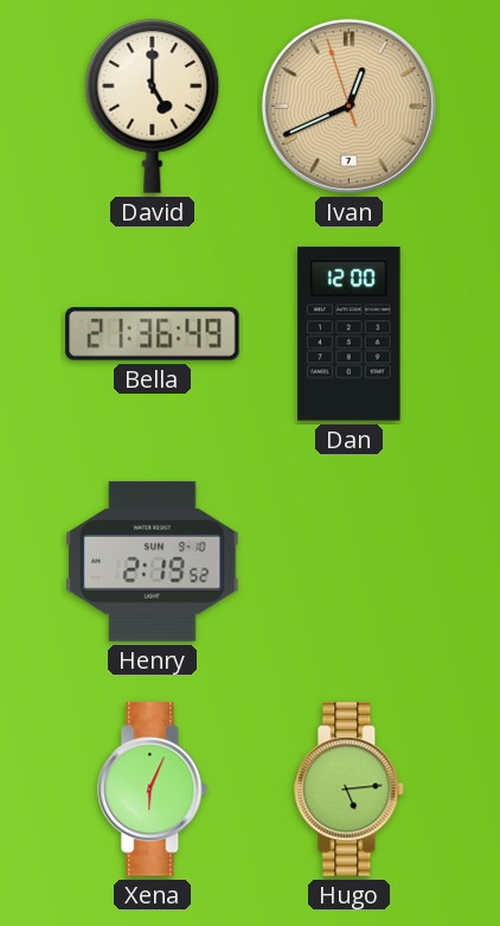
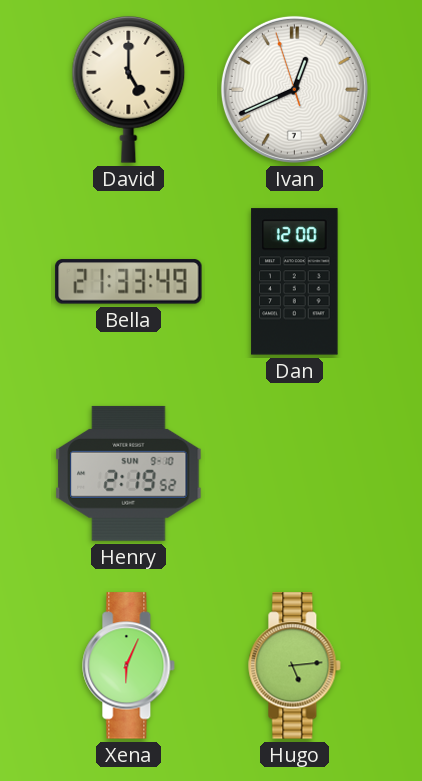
Ivan dial: champagne -> white
Bella: 21:36 -> 21:33
